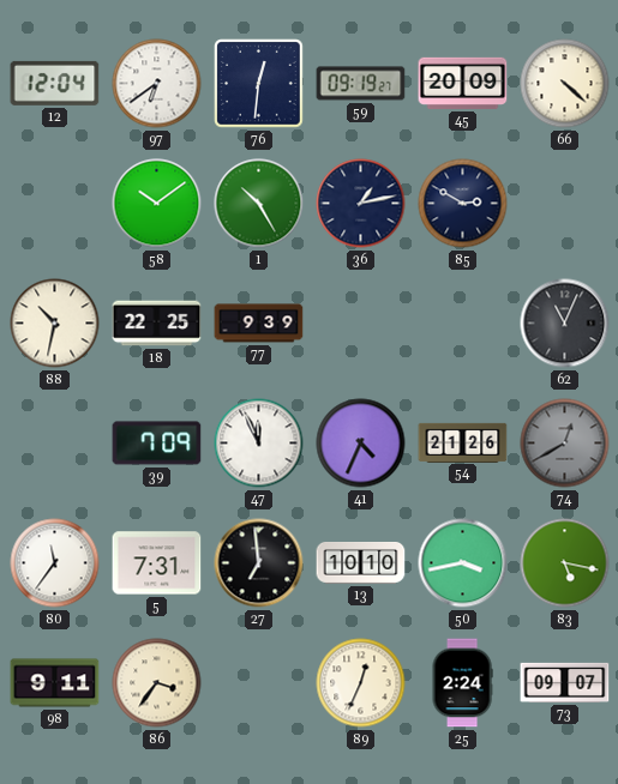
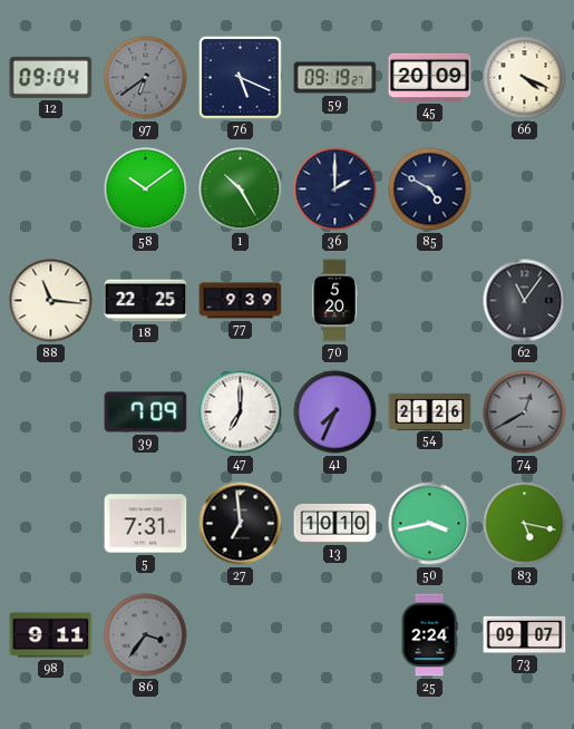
12: 12:04 -> 09:04
97 dial: white -> grey
76: 12:31 -> 5:19
66: 4:22 -> 4:19
36: 1:13 -> 2:00
85: 2:50 -> 4:50
88: 10:32 -> 11:16
70: none -> 5:20
62: 11:04 -> 11:06
47: 11:56 -> 7:00
41: 4:34 -> 7:34
80: 11:36 -> none
86 dial: cream -> grey
89: 12:34 -> none
